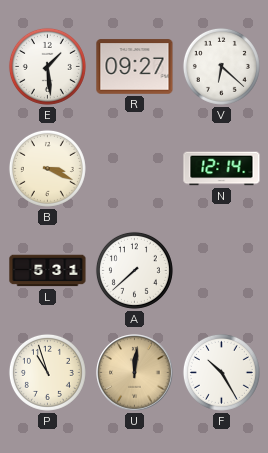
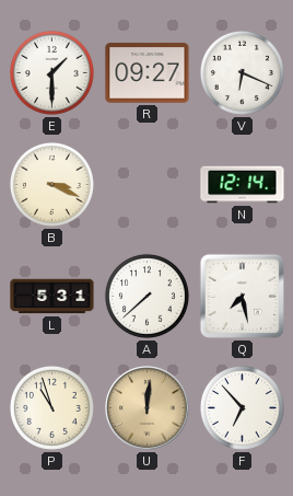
E: 1:29 -> 1:30
V: 6:22 -> 6:19
Q: none -> 7:28
F: 10:25 -> 6:53
